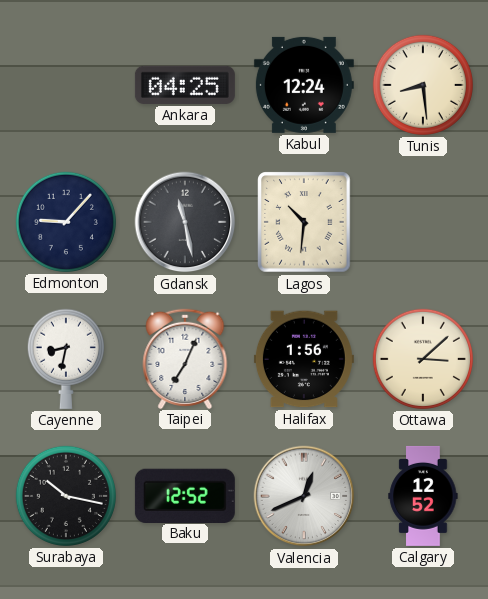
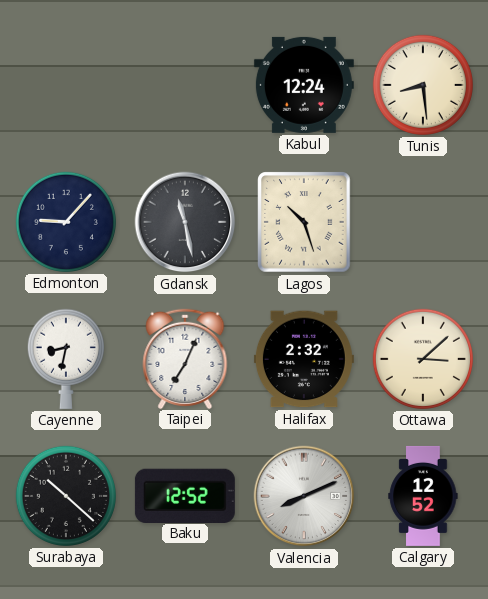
Ankara: 04:25 -> none
Lagos: 10:31 -> 10:27
Halifax: 1:56 -> 2:32
Surabaya: 10:17 -> 10:22
Valencia: 12:41 -> 8:11
